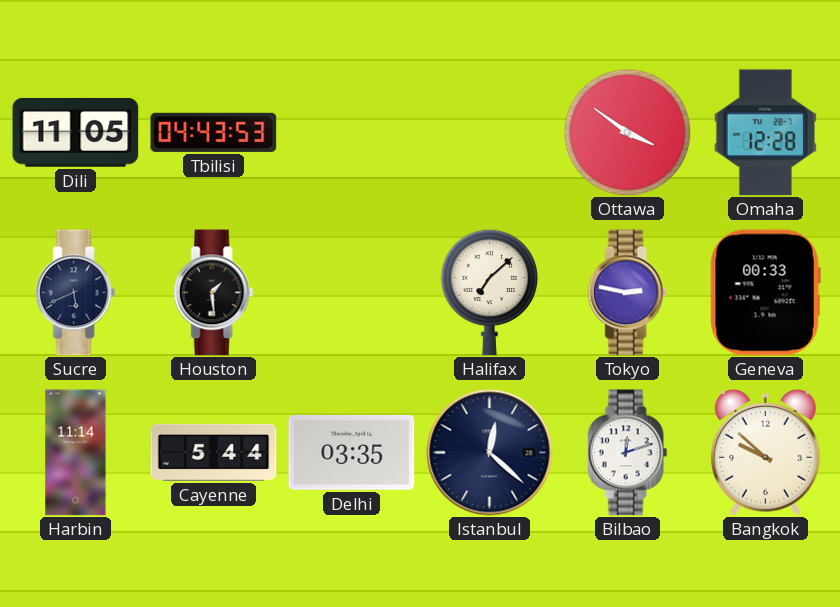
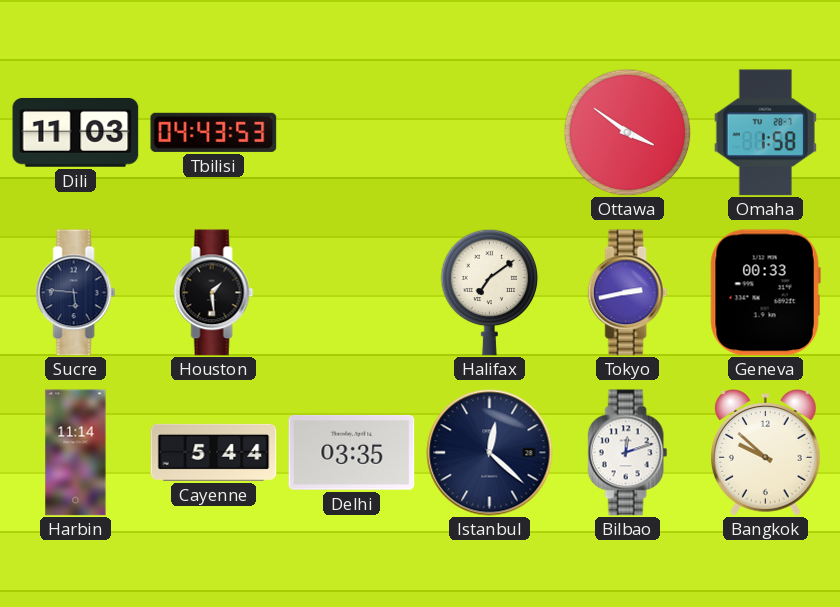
Dili: 11:05 -> 11:03
Omaha: 12:28 -> 1:58
Sucre: 5:41 -> 5:46
Halifax: 7:08 -> 7:09
Tokyo: 2:47 -> 2:43
